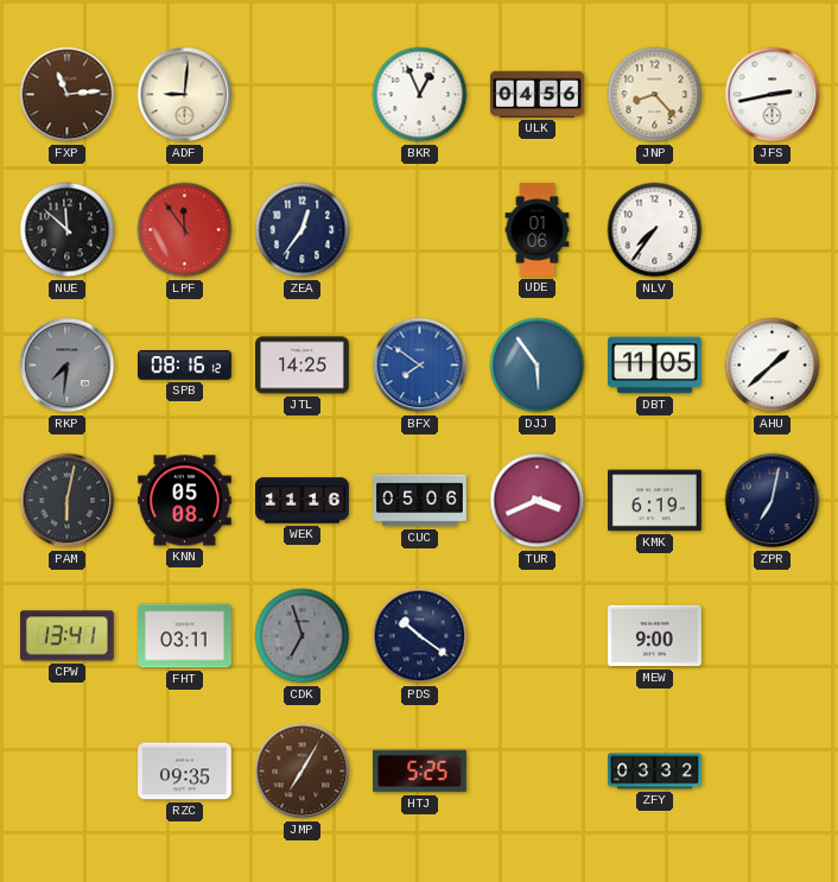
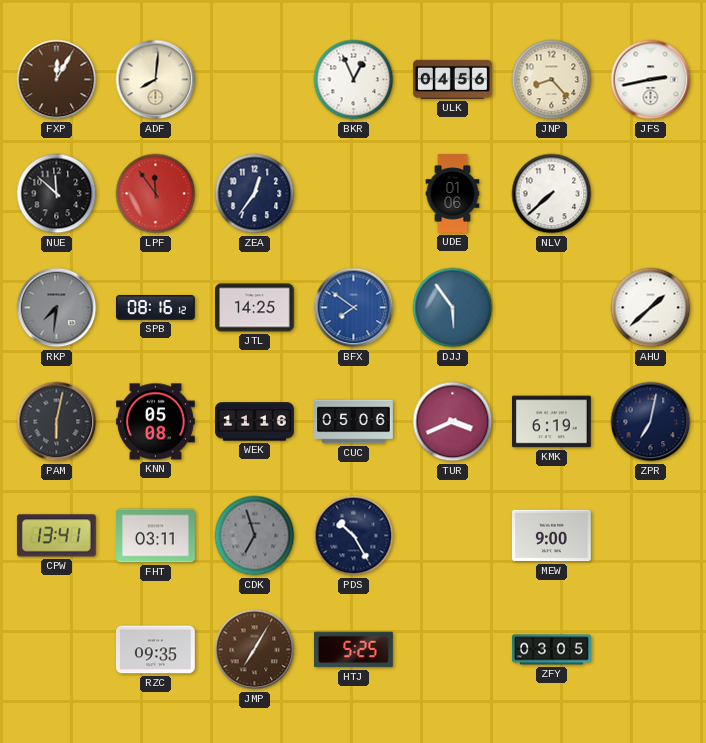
FXP: 11:14 -> 12:05
ADF: 9:01 -> 8:01
NLV: 7:36 -> 7:38
DBT: 11:05 -> none
PDS: 10:21 -> 10:25
ZFY: 03:32 -> 03:05
